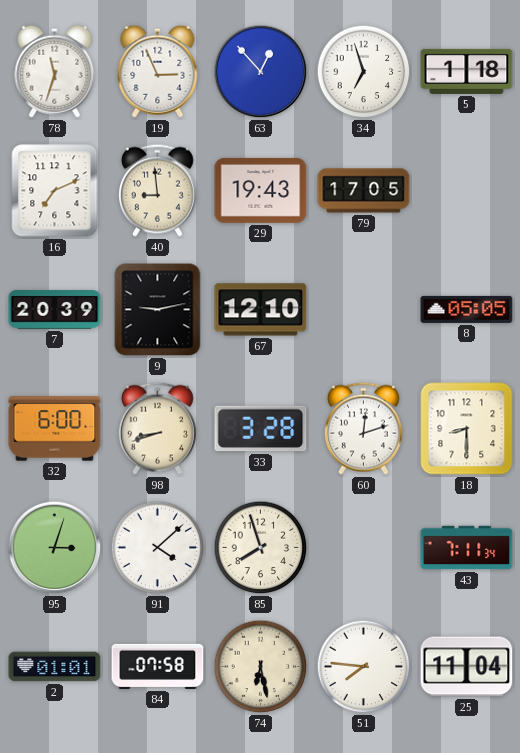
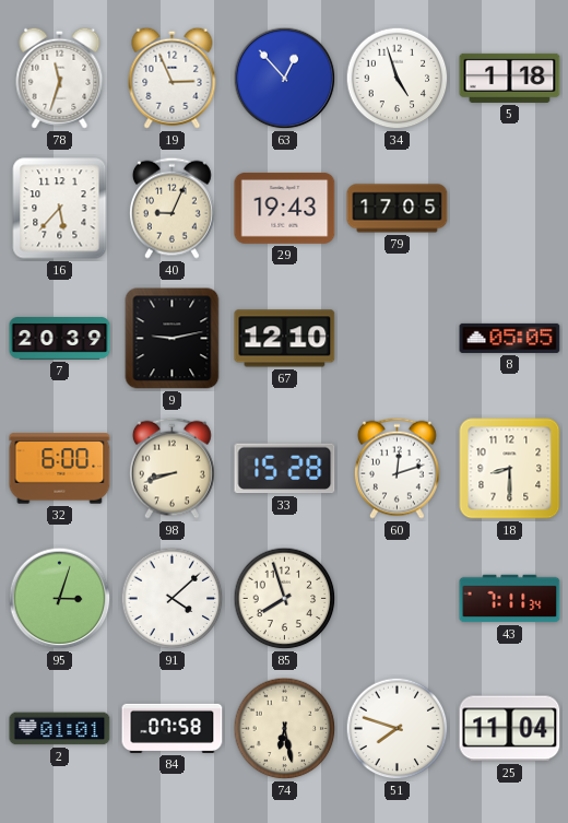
34: 6:57 -> 4:57
16: 7:11 -> 5:37
40: 8:59 -> 9:04
33: 3:28 -> 15:28
51: 7:46 -> 7:48
